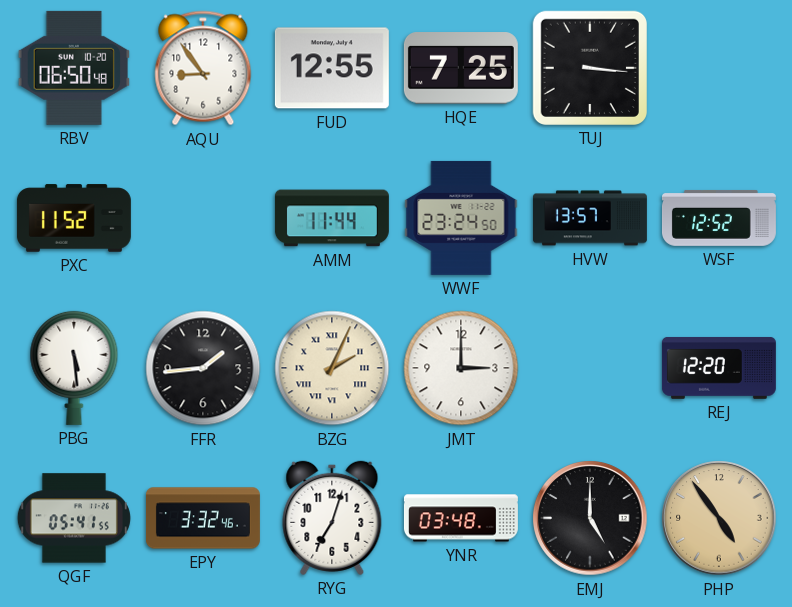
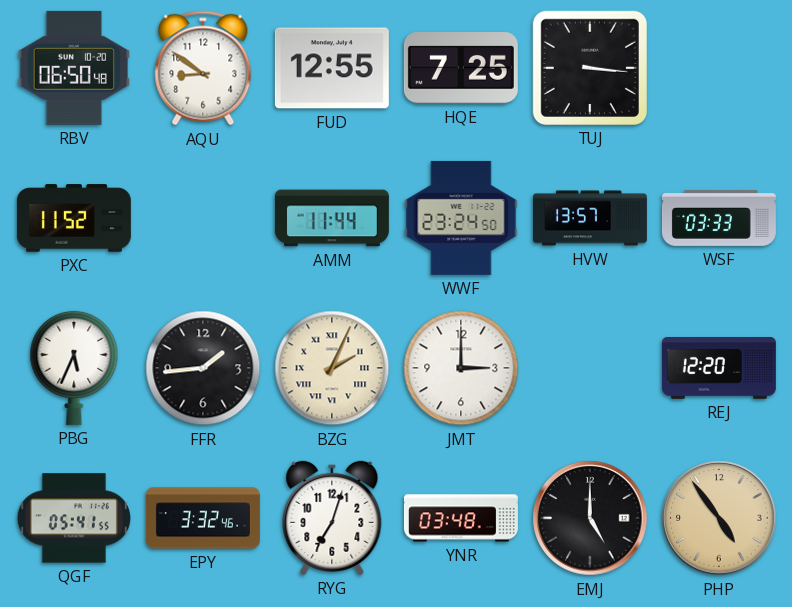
AQU: 8:54 -> 8:51
WSF: 12:52 -> 03:33
PBG: 5:29 -> 5:34
